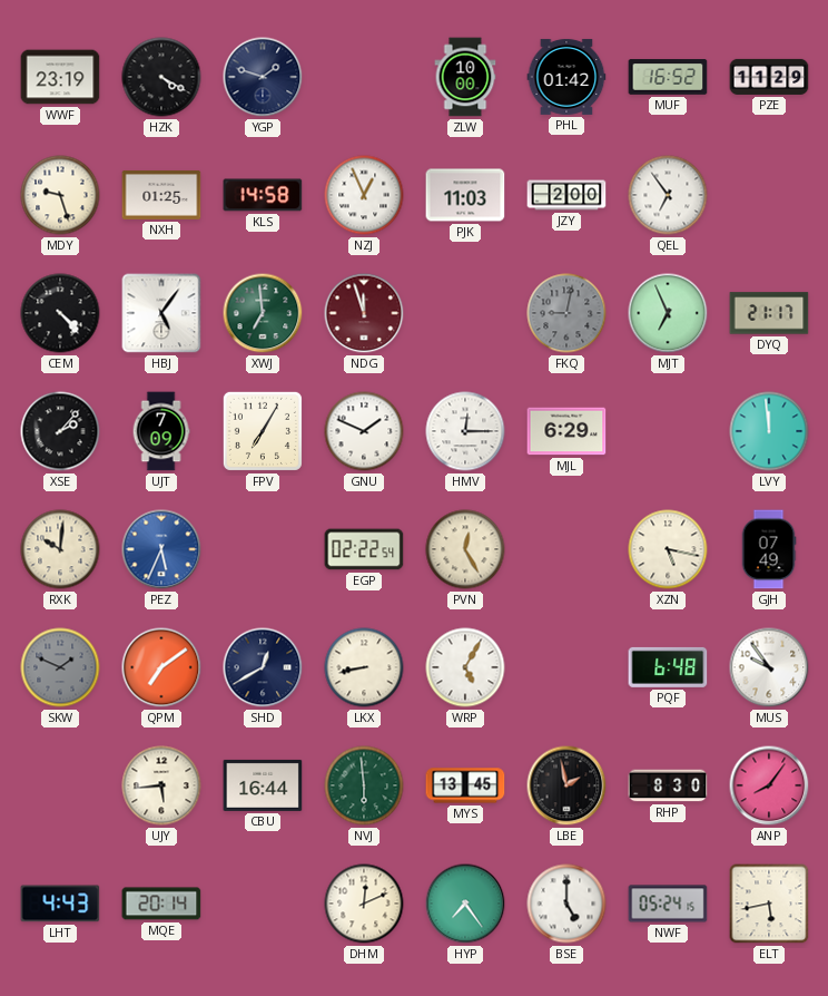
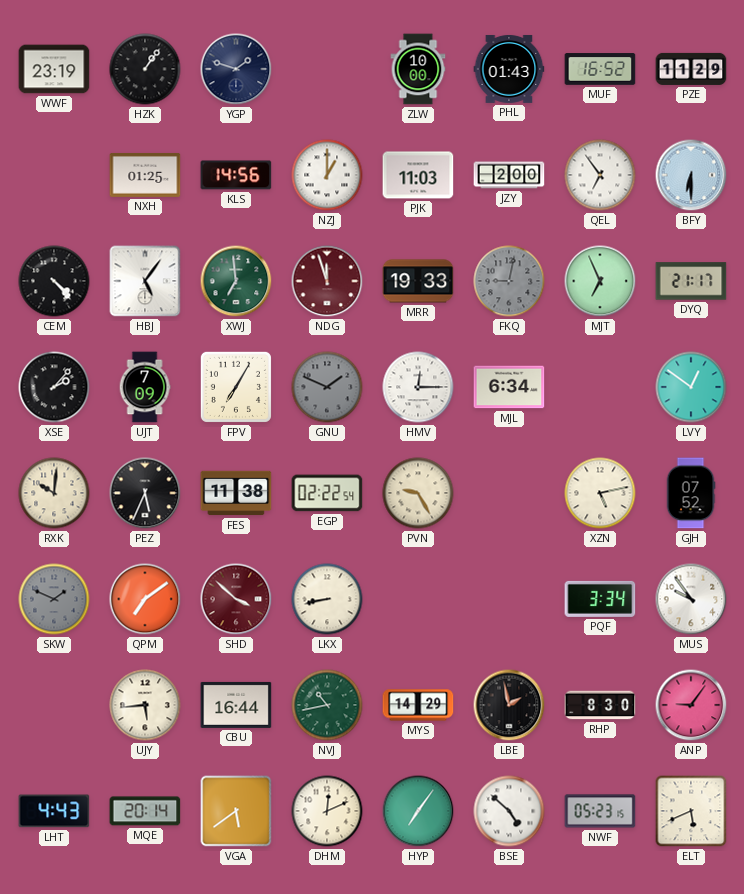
HZK: 4:20 -> 1:06
PHL: 01:42 -> 01:43
MDY: 9:27 -> none
KLS: 14:58 -> 14:56
NZJ: 12:56 -> 1:00
BFY: none -> 6:30
MRR: none -> 19:33
GNU dial: white -> grey
MJL: 6:29 -> 6:34
LVY: 11:59 -> 12:51
PEZ dial: blue -> black
FES: none -> 11:38
PVN: 12:25 -> 9:25
XZN: 5:17 -> 5:13
GJH: 07:49 -> 07:52
SHD: 12:40 -> 3:52
SHD dial: navy -> burgundy
WRP: 5:05 -> none
PQF: 6:48 -> 3:34
NVJ: 5:59 -> 10:43
MYS: 13:45 -> 14:29
ANP: 8:06 -> 9:06
VGA: none -> 5:39
HYP: 7:24 -> 7:06
BSE: 5:00 -> 4:52
NWF: 05:24 -> 05:23
ELT: 5:43 -> 5:41
